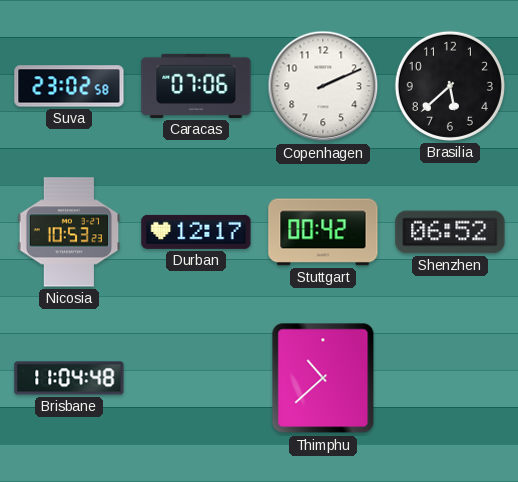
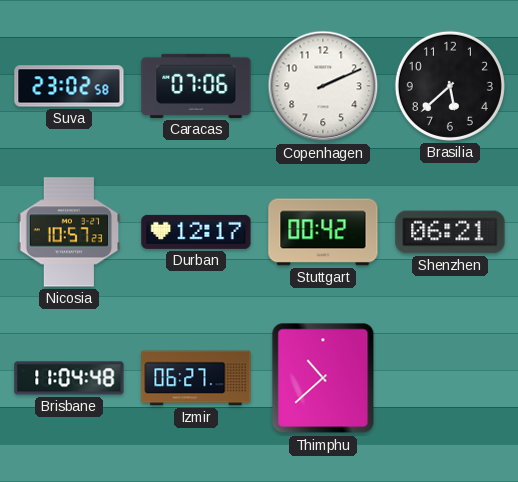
Nicosia: 10:53 -> 10:57
Shenzhen: 06:52 -> 06:21
Izmir: none -> 06:27
